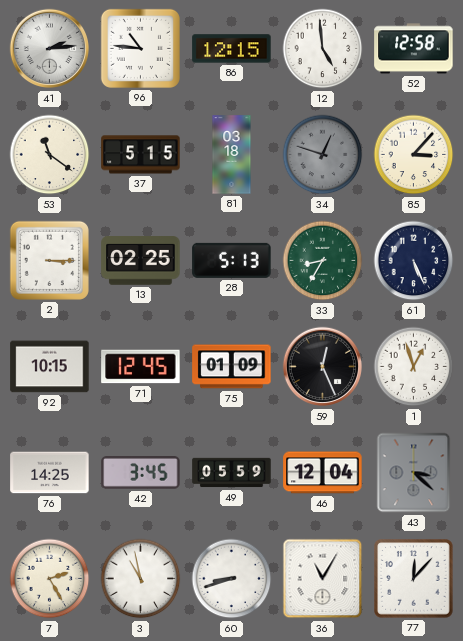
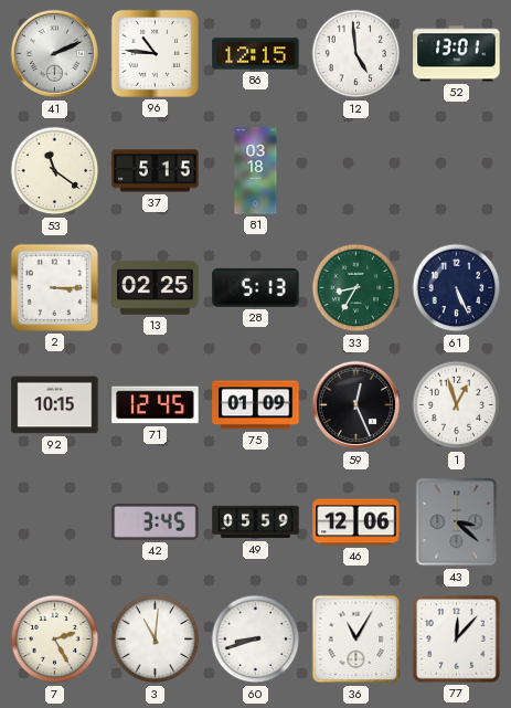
41: 2:14 -> 2:11
52: 12:58 -> 13:01
34: 12:48 -> none
85: 3:07 -> none
76: 14:25 -> none
46: 12:04 -> 12:06
3: 10:58 -> 11:01
